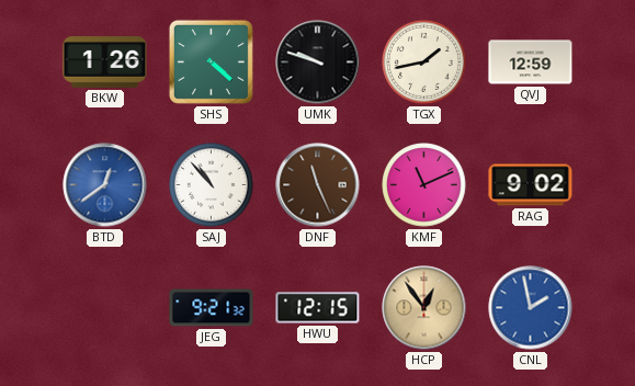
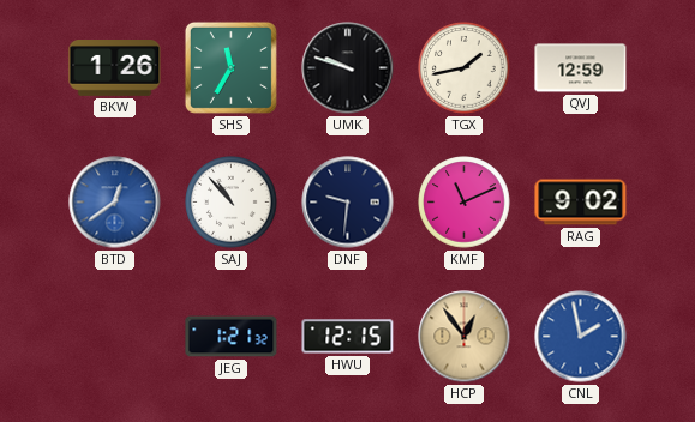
SHS: 4:22 -> 11:35
DNF: 11:26 -> 9:31
DNF dial: brown -> navy
JEG: 9:21 -> 1:21
